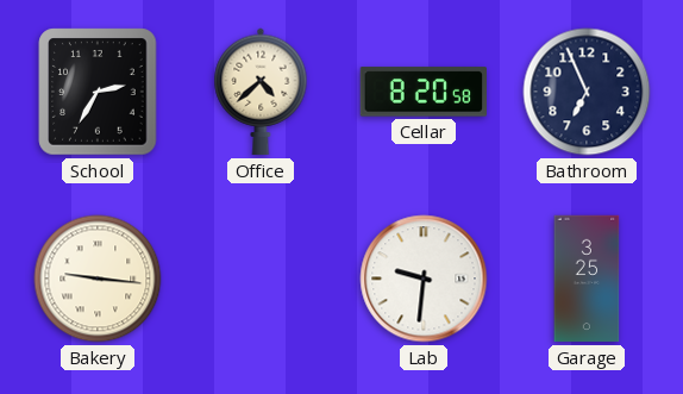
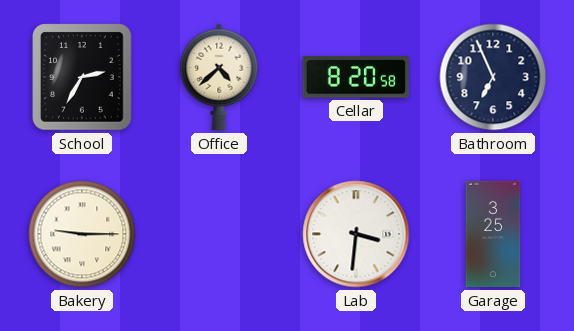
Bakery: 9:16 -> 9:15
Lab: 9:31 -> 3:31
